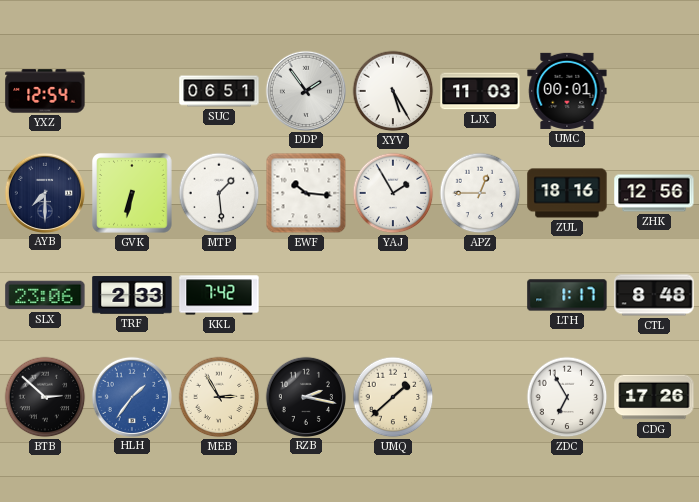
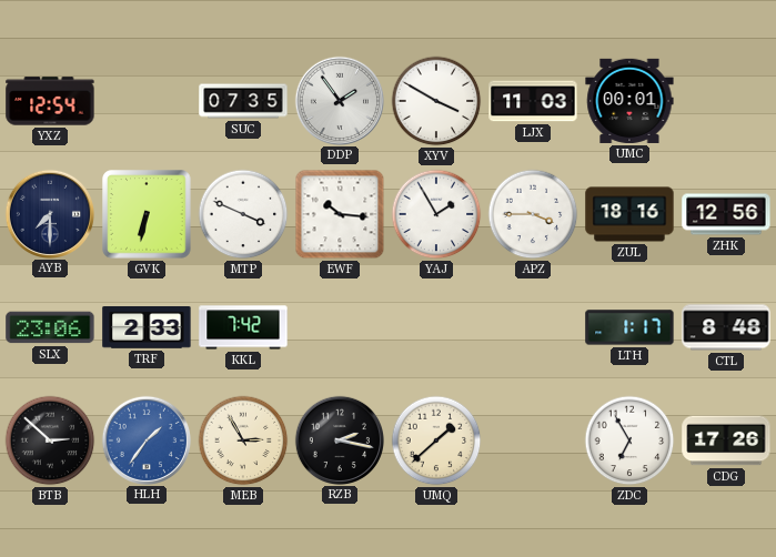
SUC: 06:51 -> 07:35
XYV: 5:25 -> 3:50
MTP: 1:29 -> 3:49
APZ: 12:45 -> 3:45
